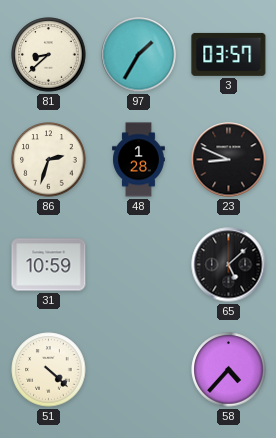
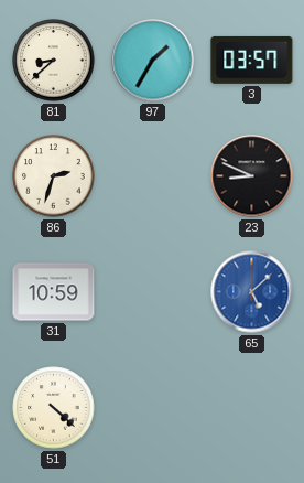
48: 1:28 -> none
65 dial: black -> blue
58: 4:37 -> none
